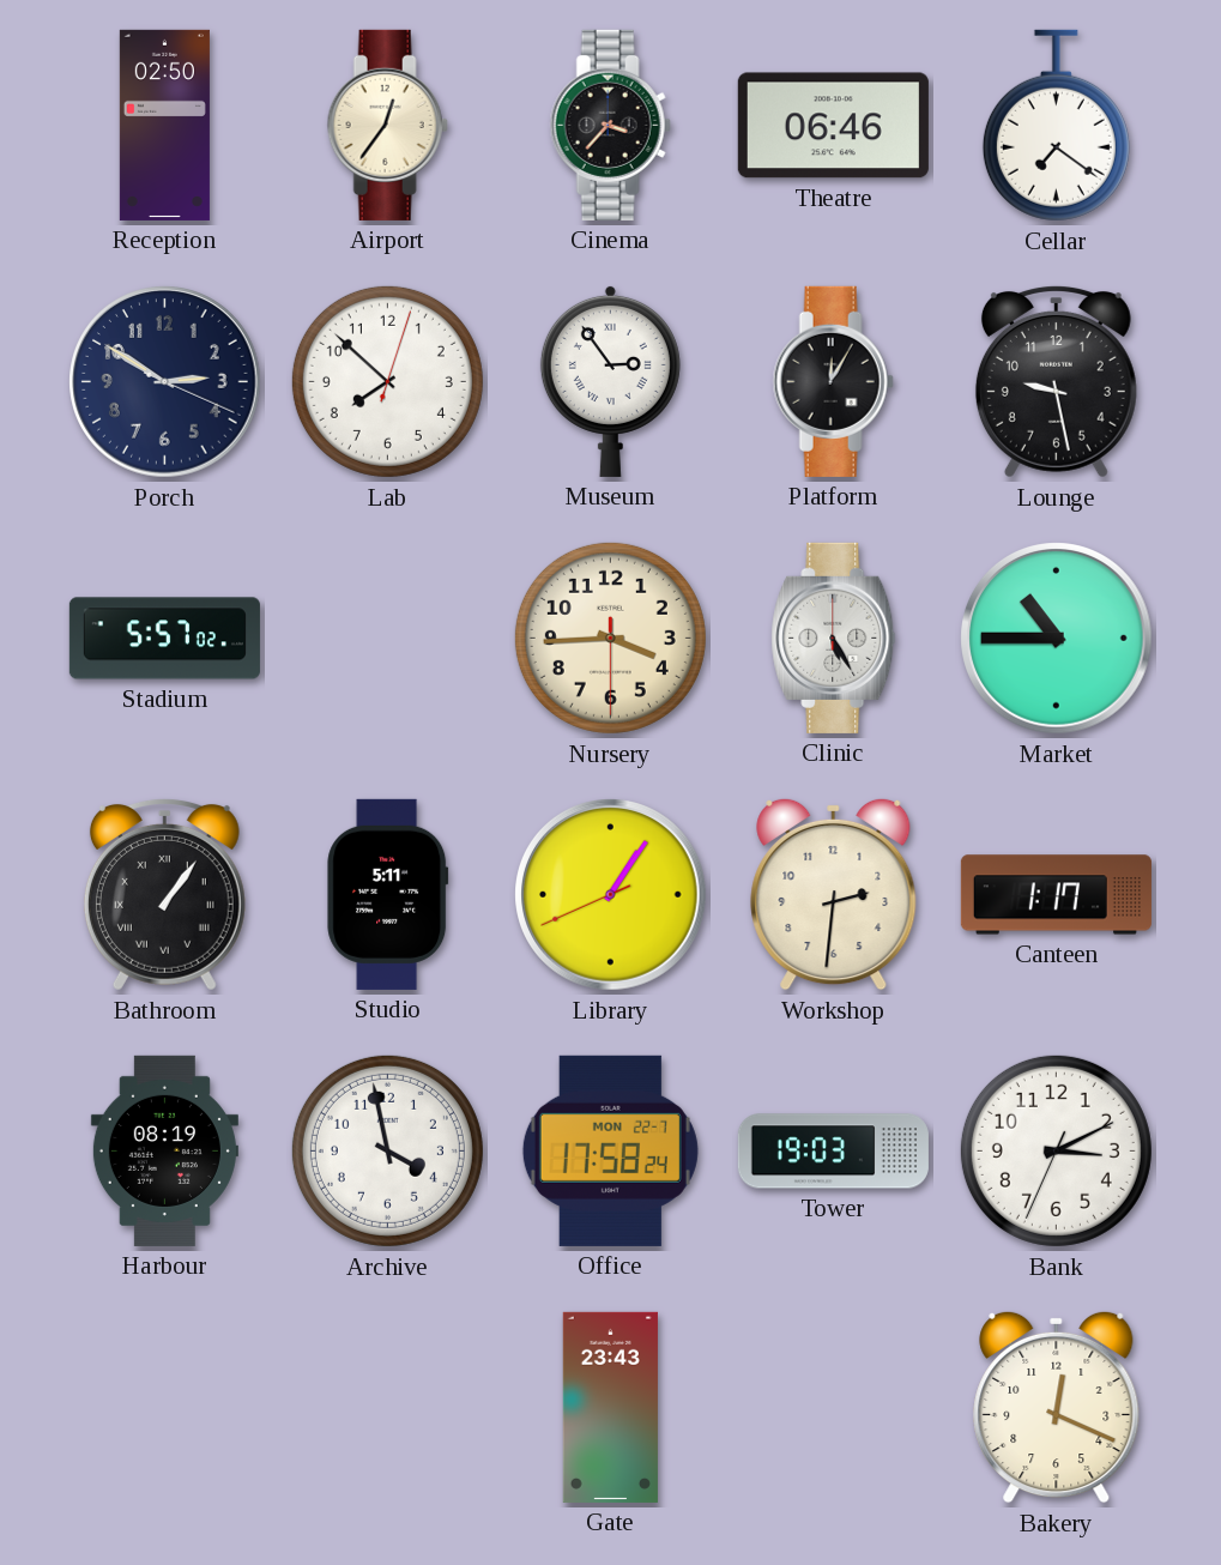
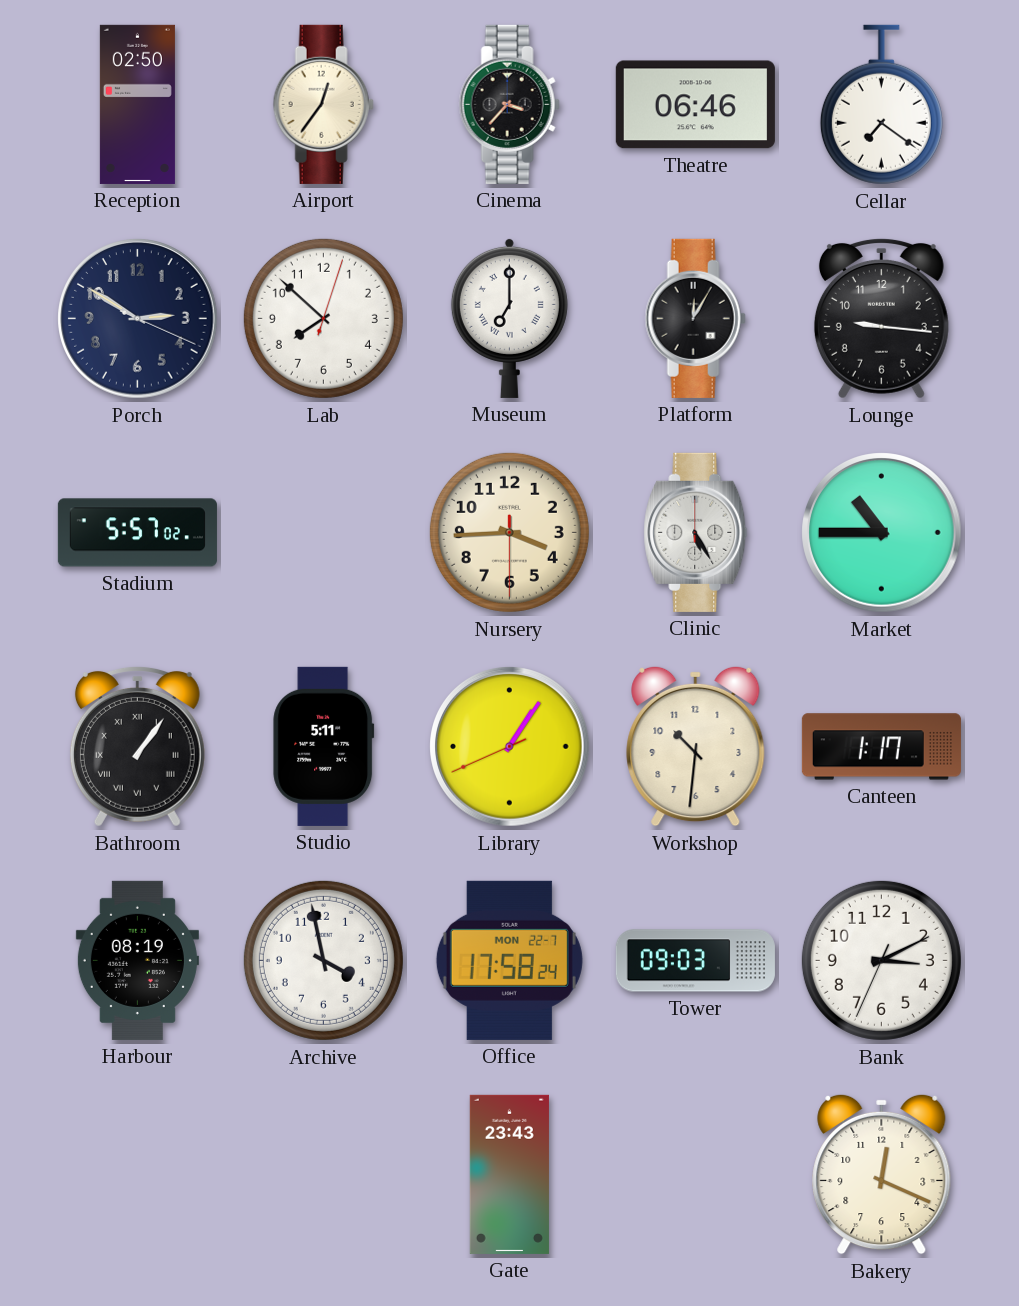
Museum: 2:54 -> 7:00
Lounge: 9:28 -> 9:16
Workshop: 2:31 -> 10:31
Tower: 19:03 -> 09:03
